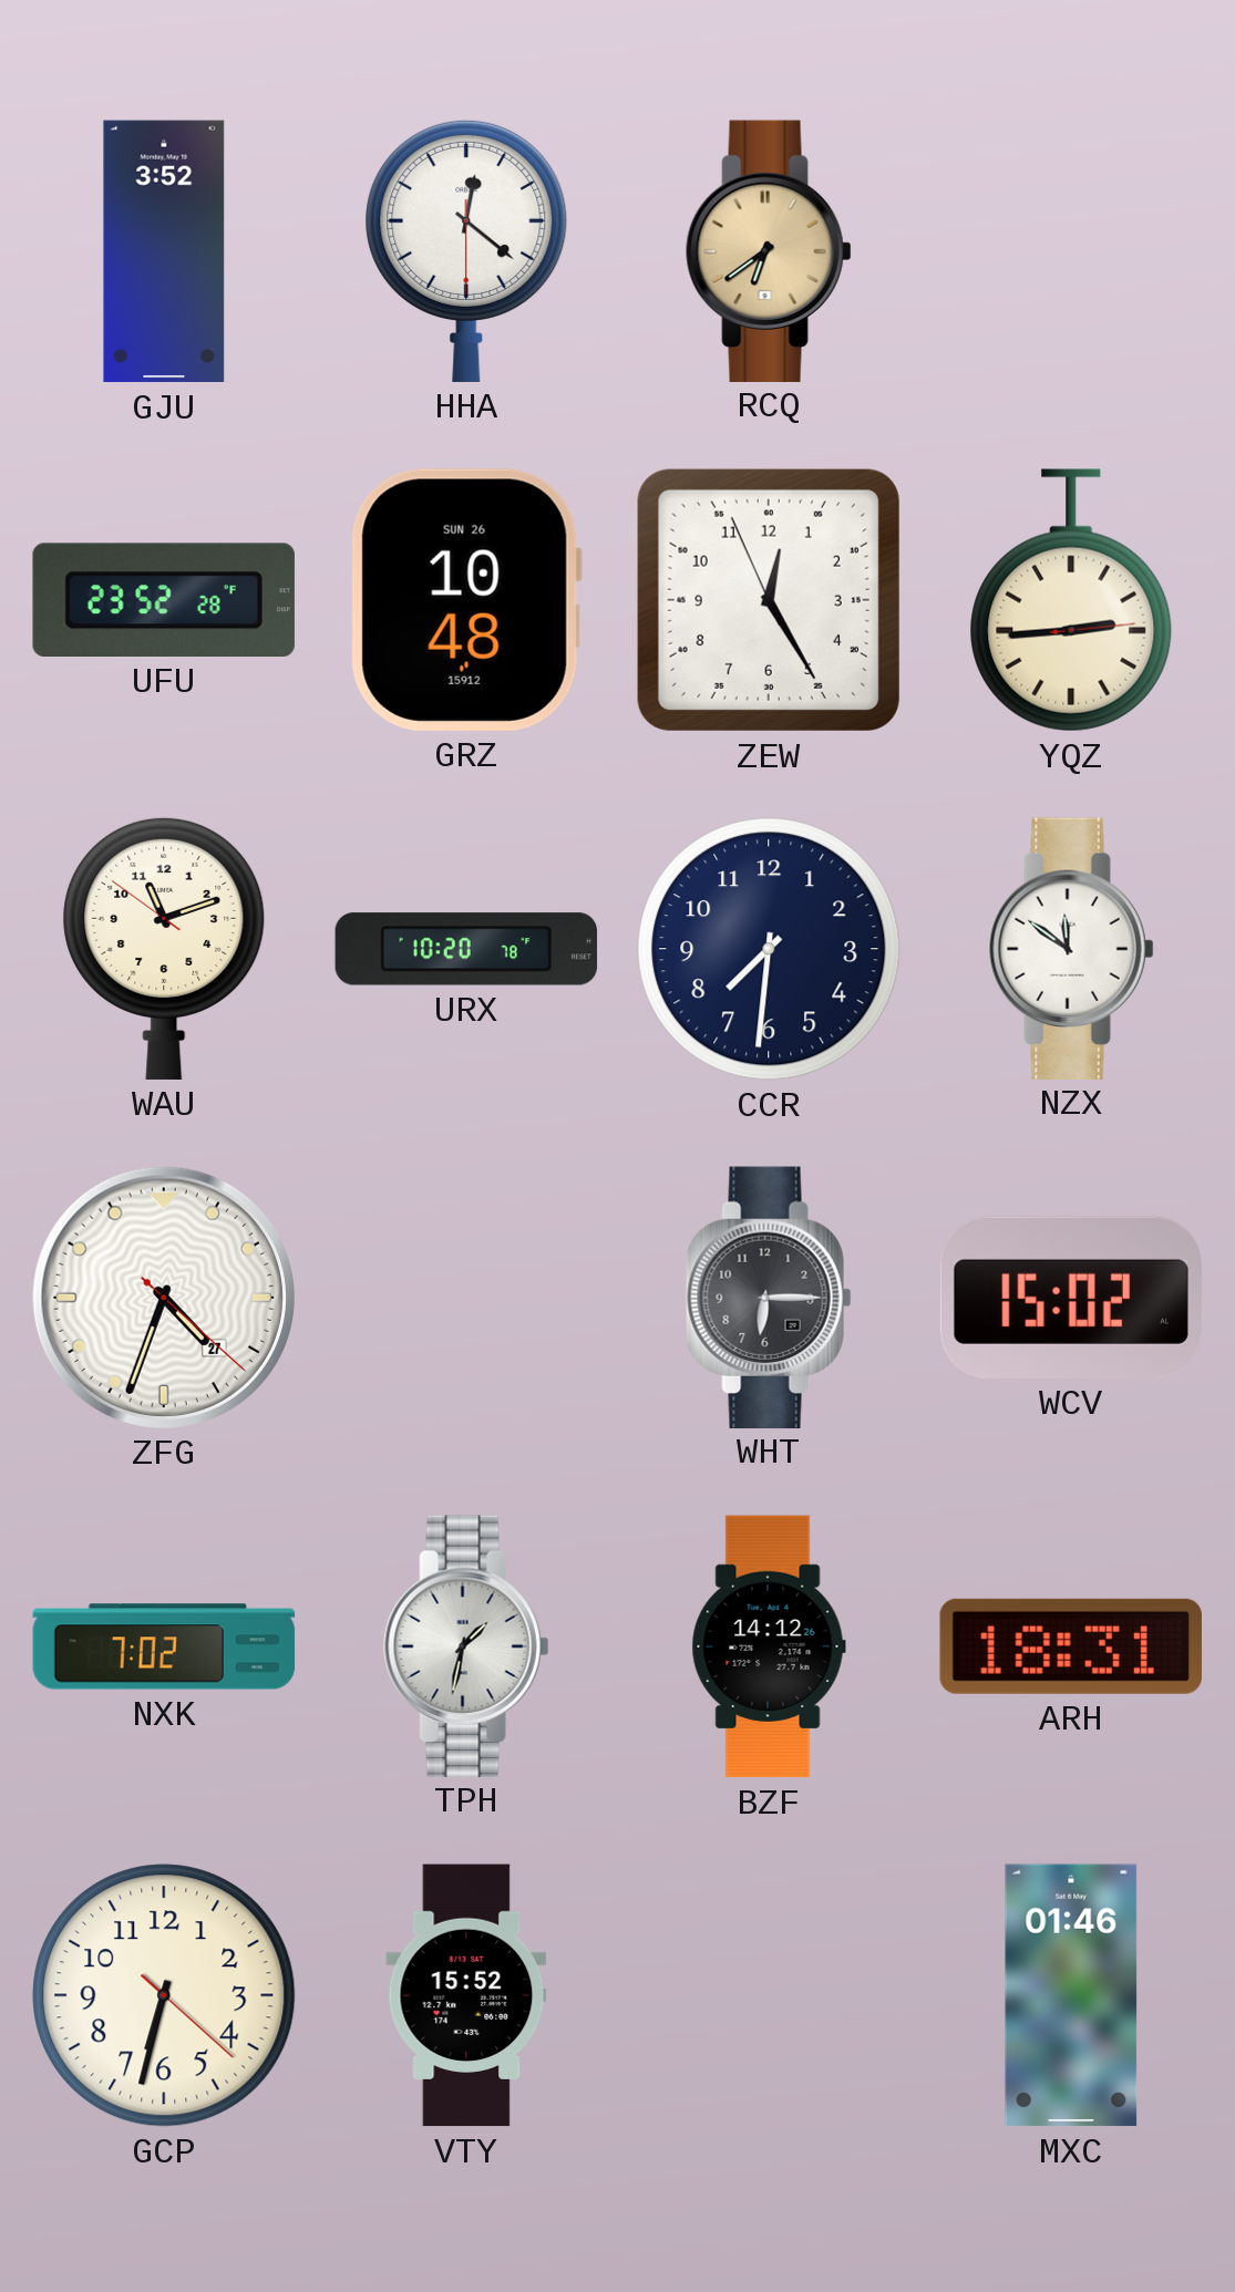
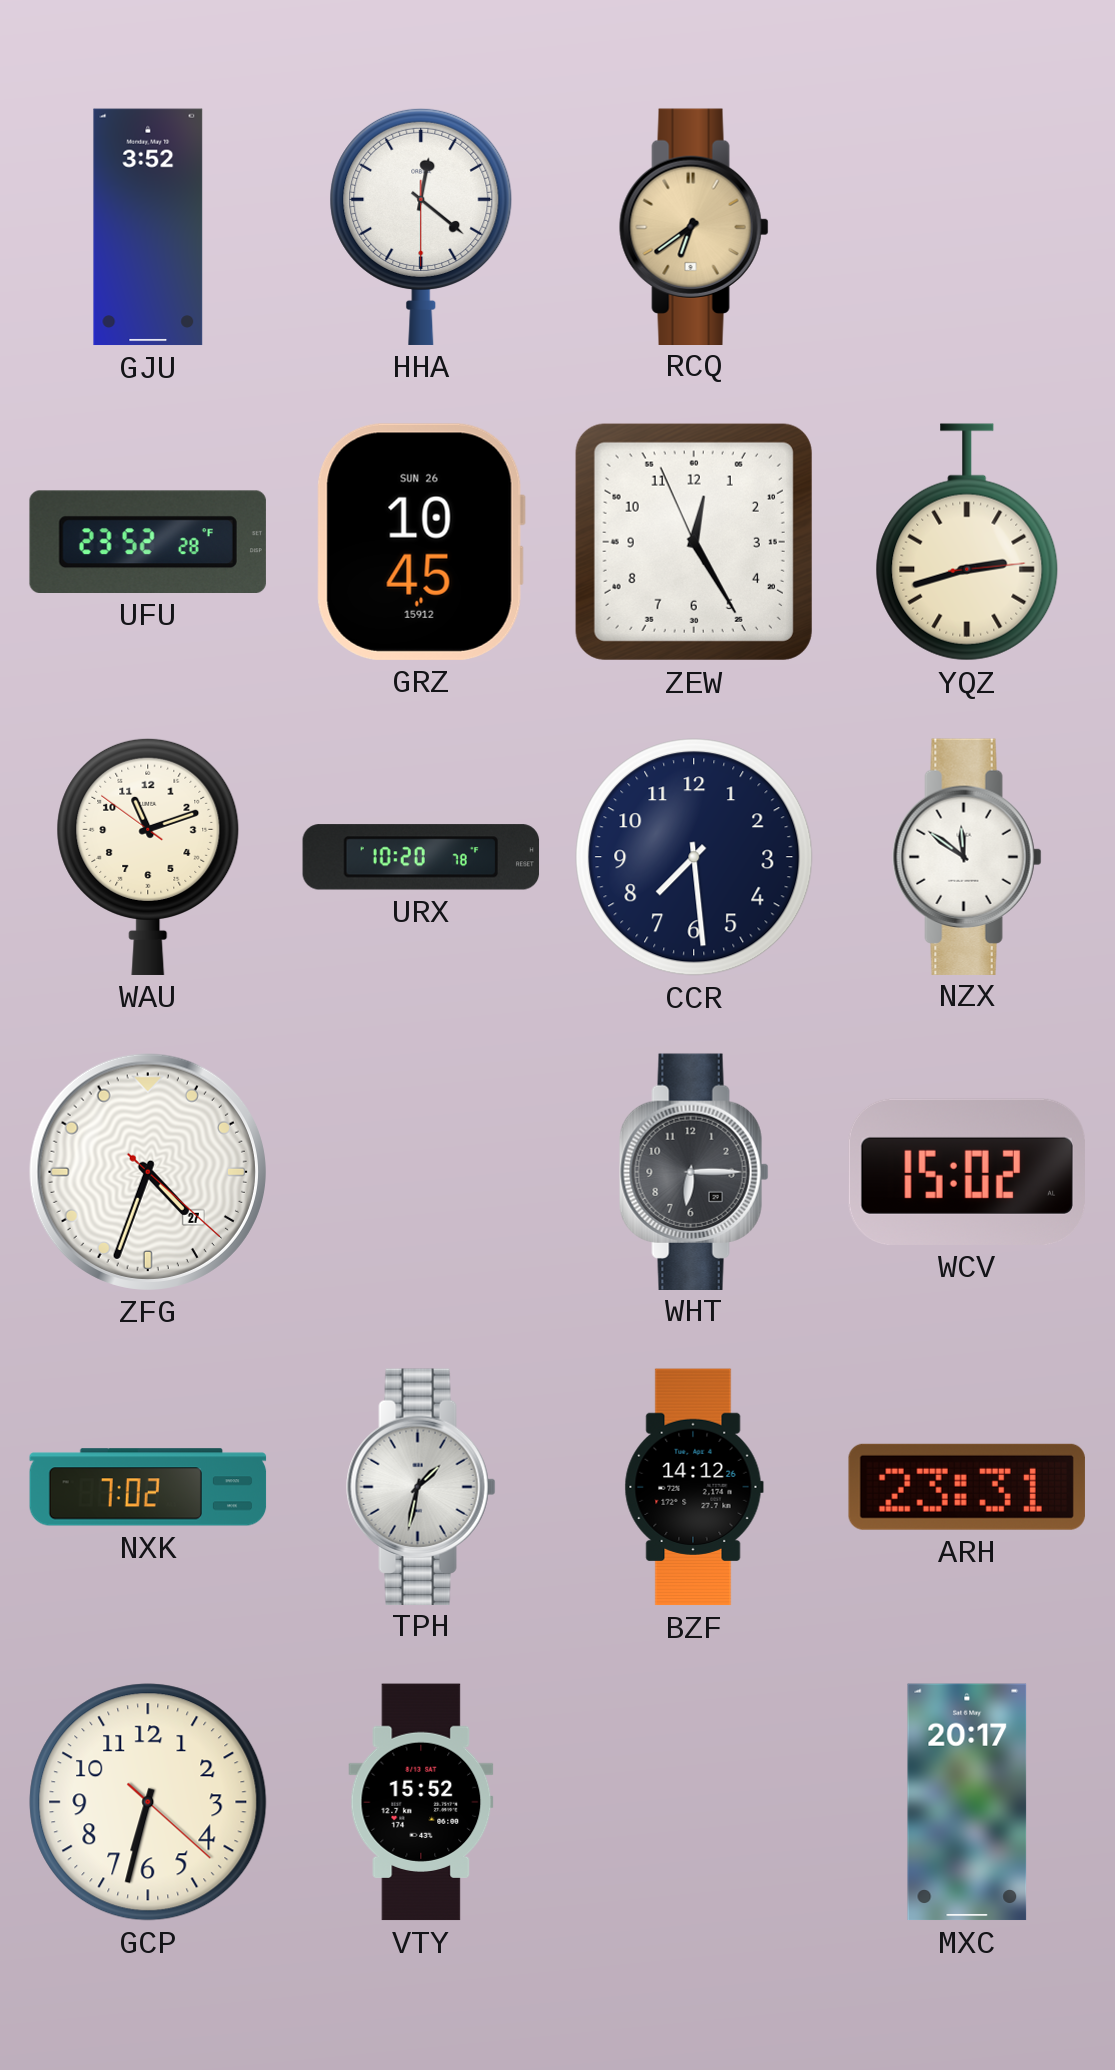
GRZ: 10:48 -> 10:45
YQZ: 2:44 -> 2:42
CCR: 7:31 -> 7:29
ARH: 18:31 -> 23:31
MXC: 01:46 -> 20:17
